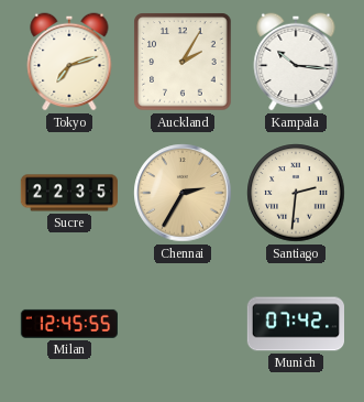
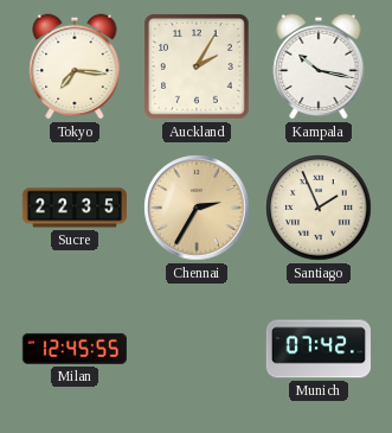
Tokyo: 7:12 -> 7:16
Kampala: 10:16 -> 10:17
Santiago: 2:31 -> 1:56
